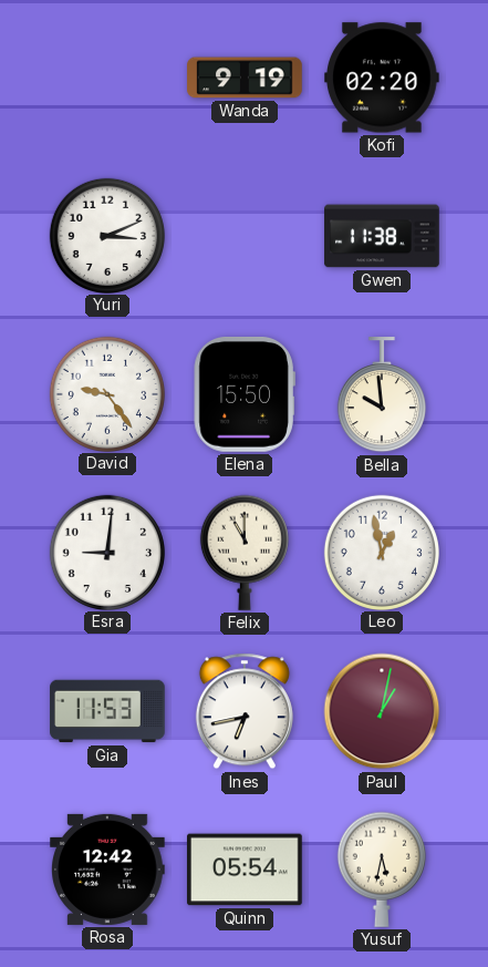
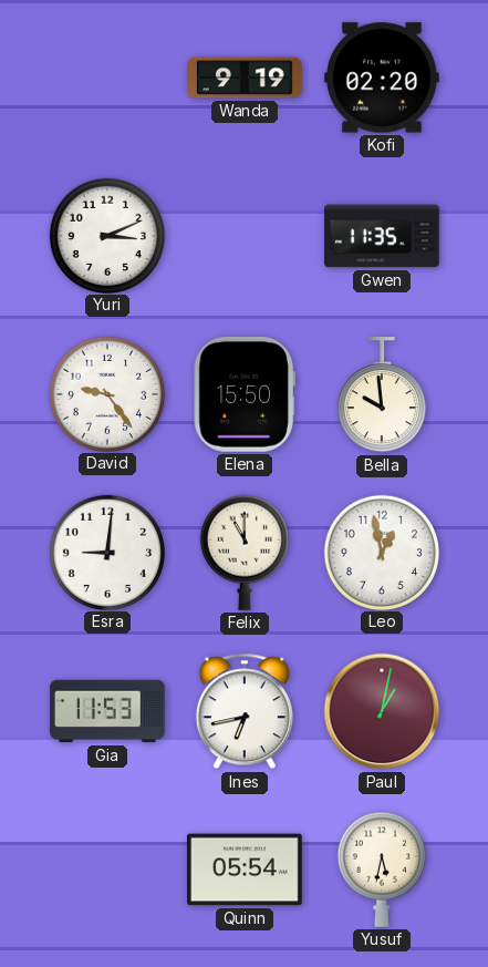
Gwen: 11:38 -> 11:35
Rosa: 12:42 -> none
